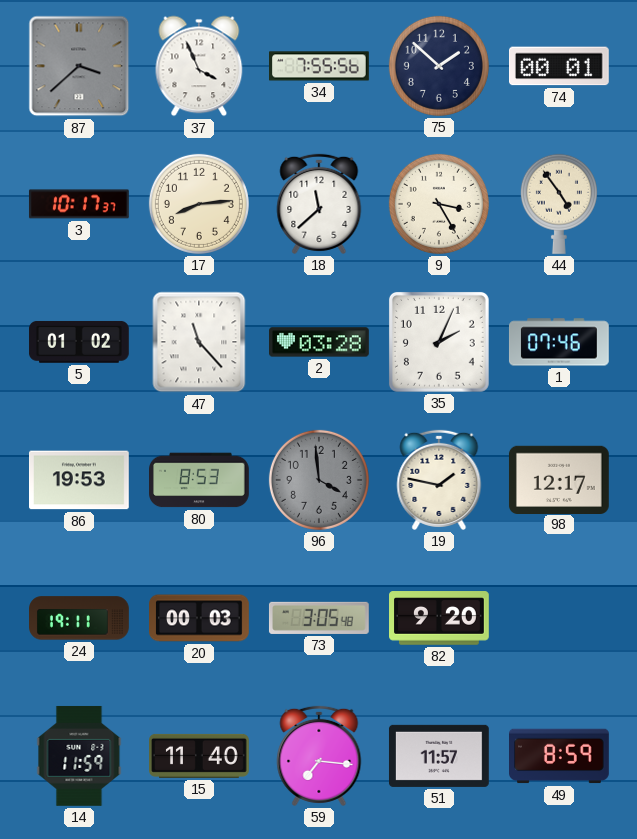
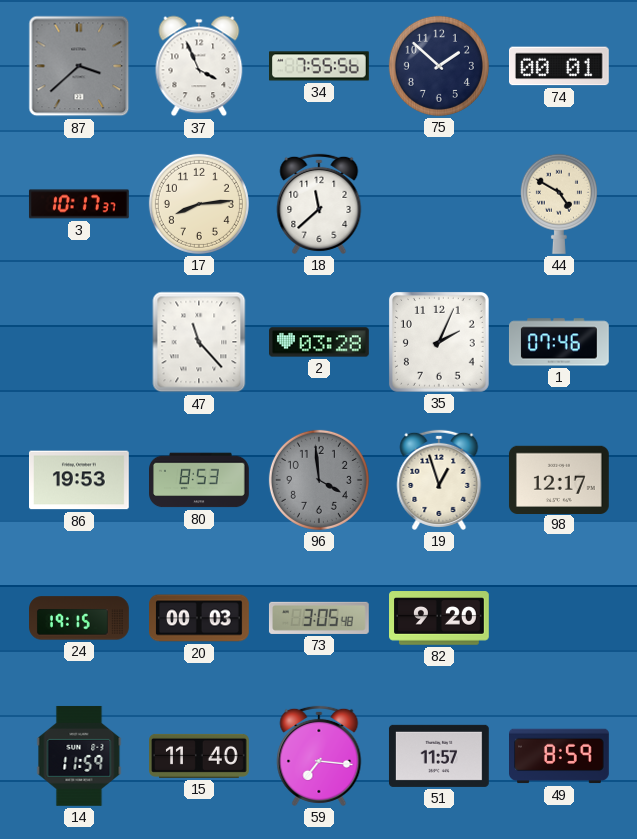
9: 3:25 -> none
44: 4:54 -> 4:50
5: 01:02 -> none
19: 1:47 -> 12:57
24: 19:11 -> 19:15
